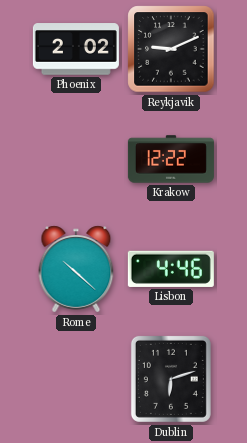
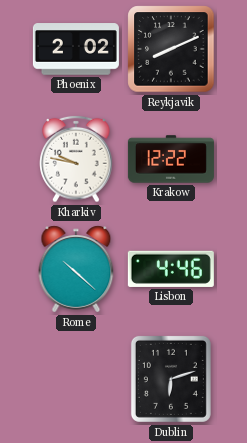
Reykjavik: 9:11 -> 8:11
Kharkiv: none -> 9:47
